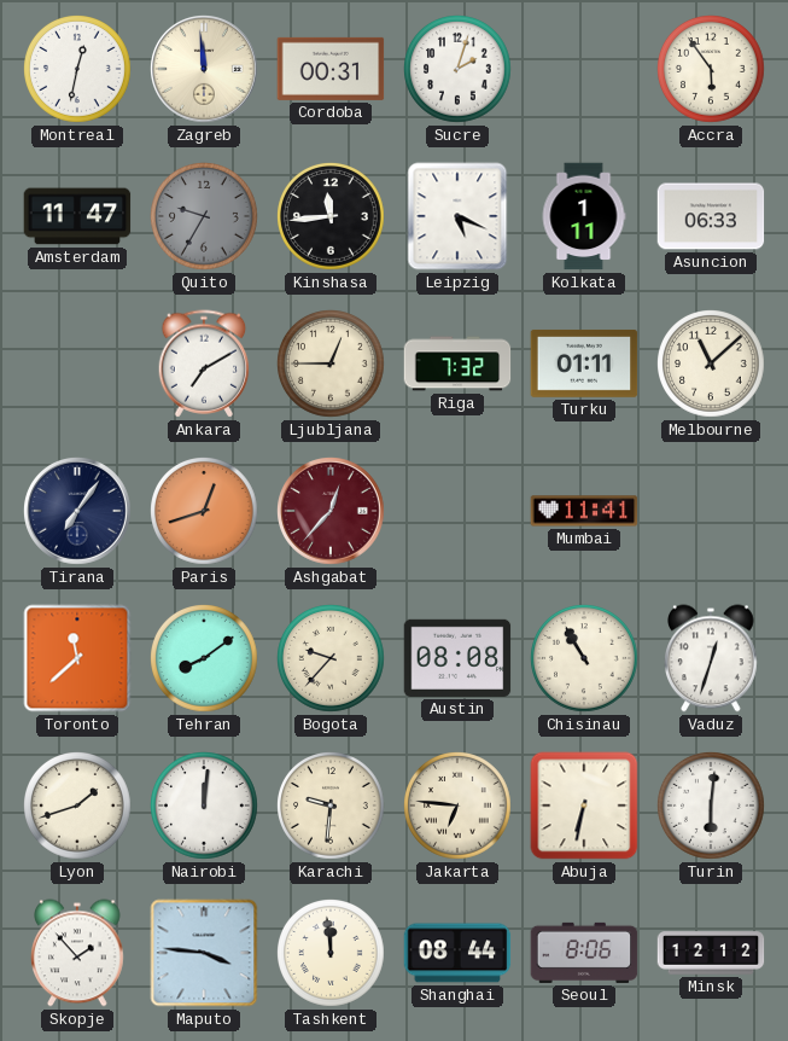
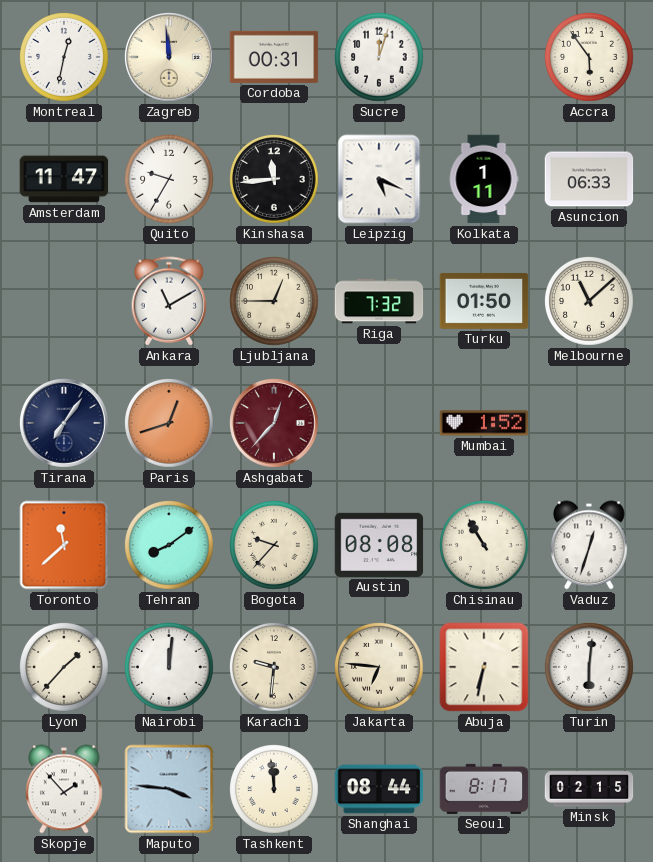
Sucre: 2:03 -> 12:03
Quito dial: grey -> white
Ankara: 7:10 -> 11:10
Turku: 01:11 -> 01:50
Mumbai: 11:41 -> 1:52
Lyon: 1:42 -> 1:37
Seoul: 8:06 -> 8:17
Minsk: 12:12 -> 02:15
